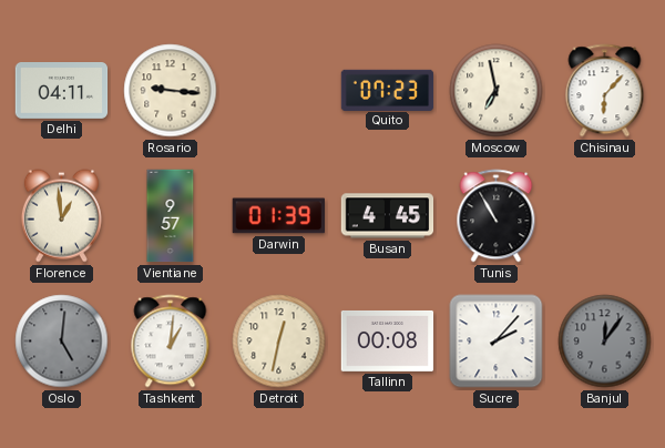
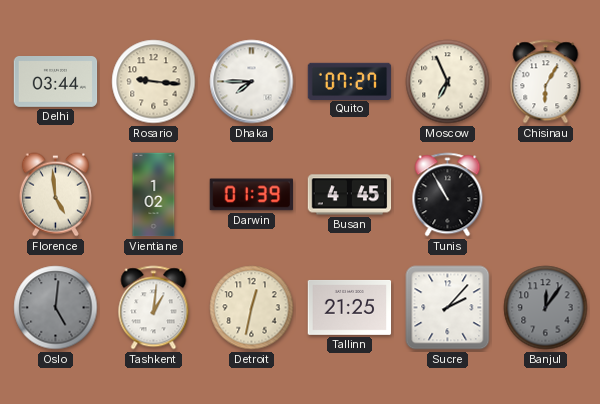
Delhi: 04:11 -> 03:44
Dhaka: none -> 7:45
Quito: 07:23 -> 07:27
Moscow: 6:58 -> 6:56
Chisinau: 6:07 -> 6:05
Florence: 12:59 -> 4:59
Vientiane: 9:57 -> 1:02
Tallinn: 00:08 -> 21:25
